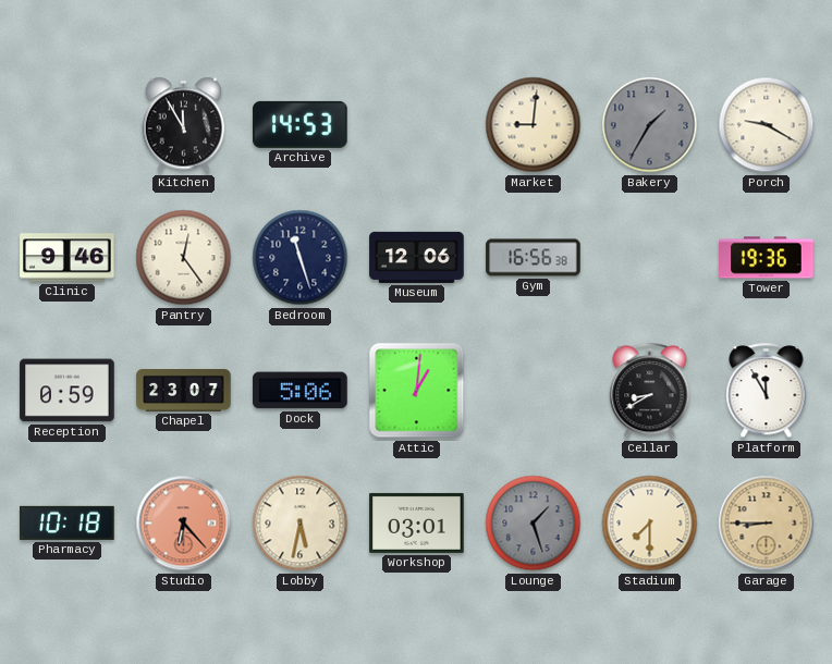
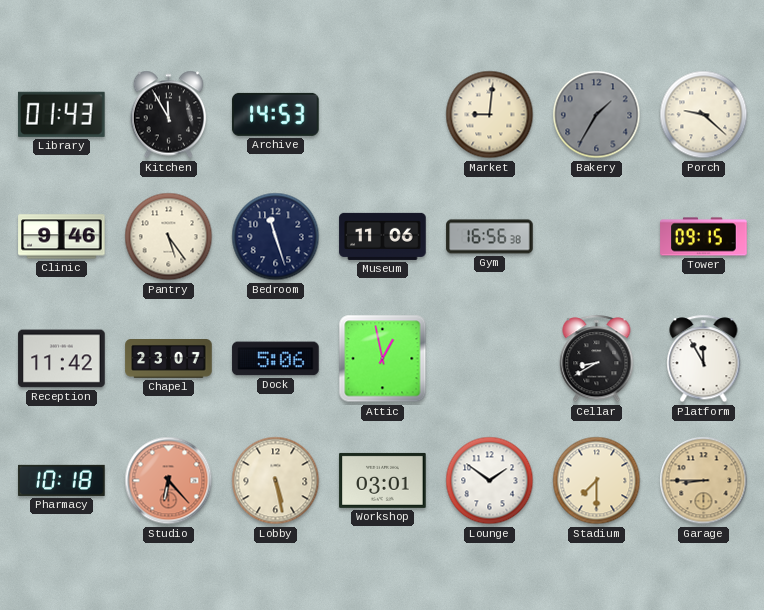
Library: none -> 01:43
Porch: 9:20 -> 9:22
Pantry: 12:24 -> 5:24
Museum: 12:06 -> 11:06
Tower: 19:36 -> 09:15
Reception: 0:59 -> 11:42
Attic: 1:01 -> 12:58
Lobby: 5:32 -> 5:28
Lounge: 1:27 -> 1:51
Lounge dial: grey -> white
